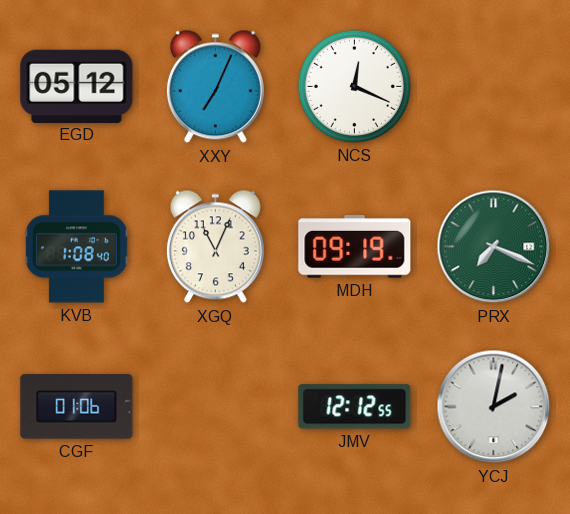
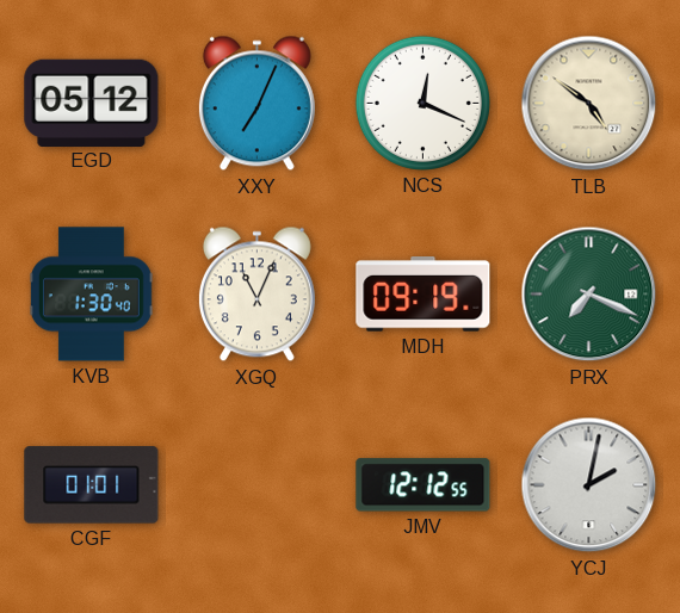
TLB: none -> 4:51
KVB: 1:08 -> 1:30
CGF: 01:06 -> 01:01
